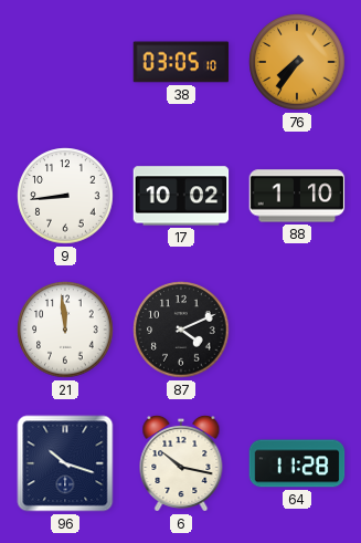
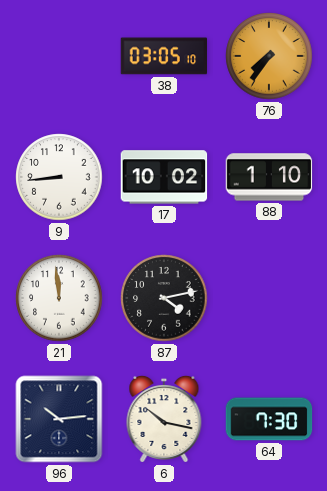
87: 4:11 -> 4:13
96: 10:18 -> 10:14
64: 11:28 -> 7:30
